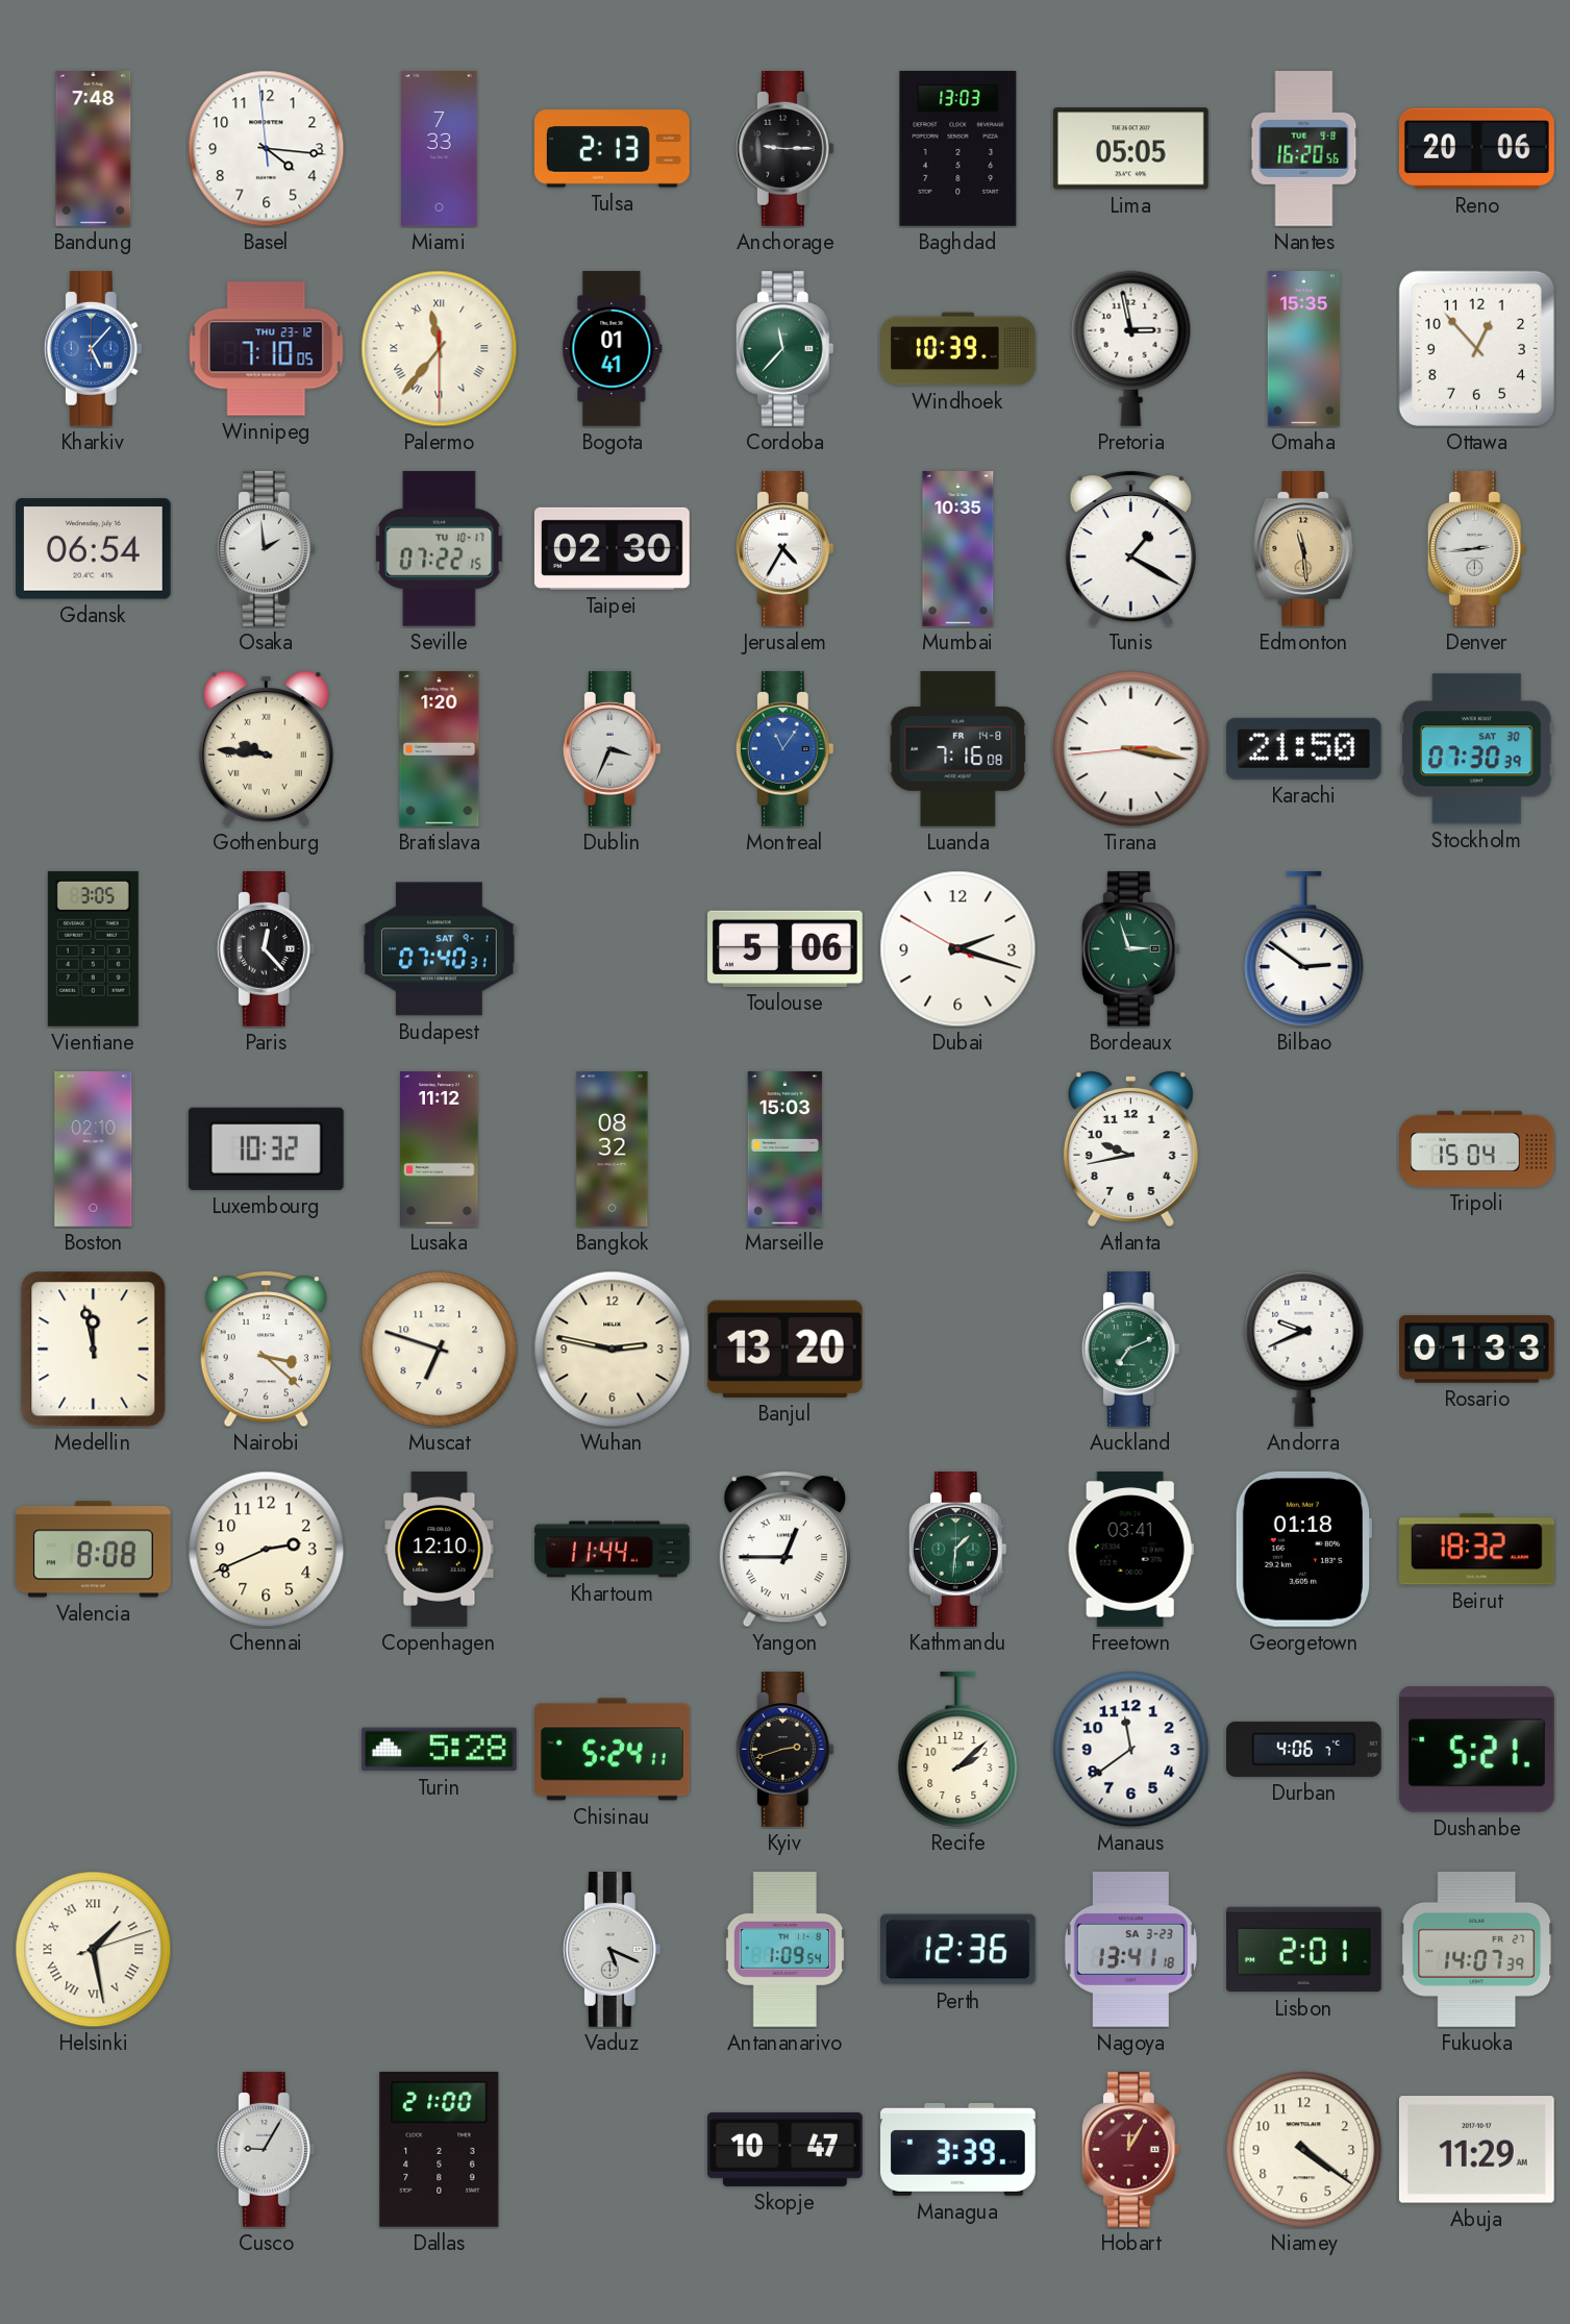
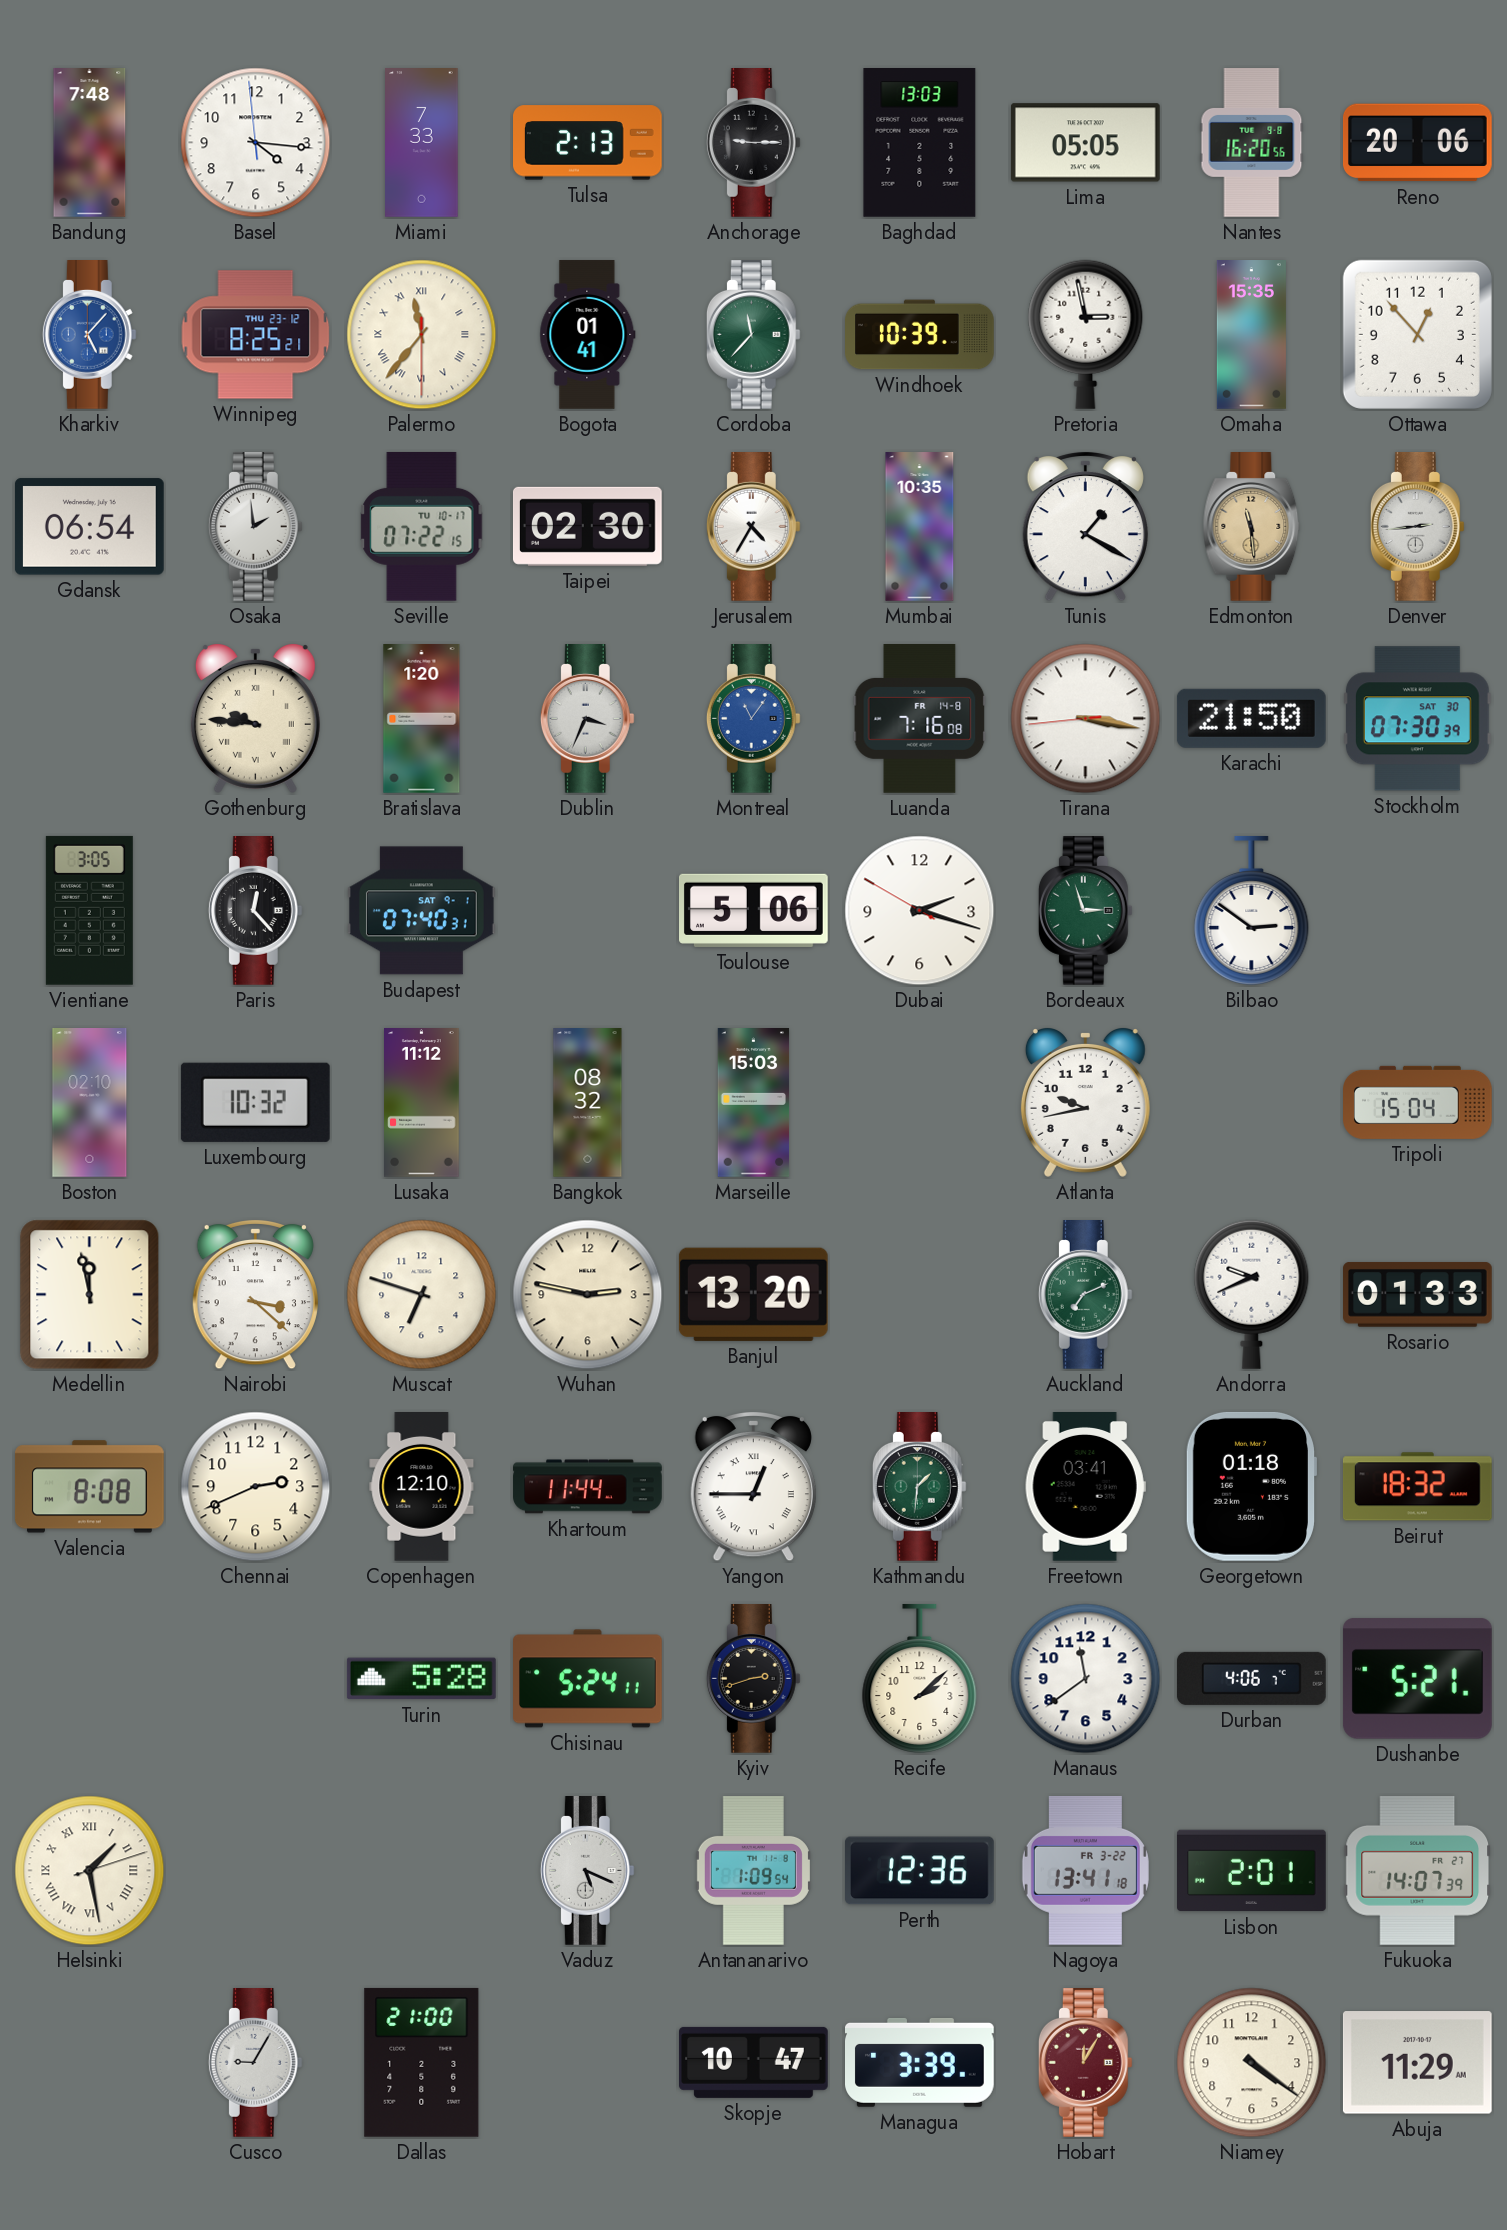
Winnipeg: 7:10 -> 8:25
Nagoya date: SA 3-23 -> FR 3-22
